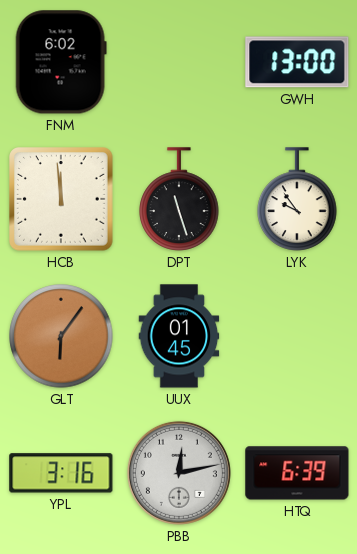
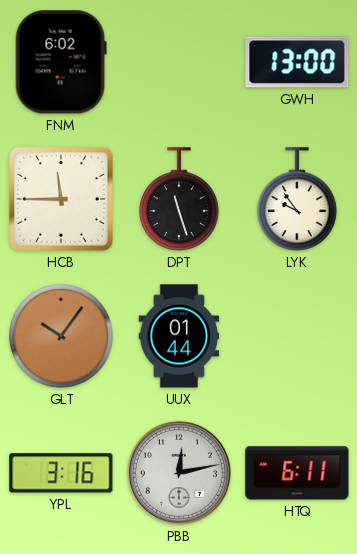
HCB: 11:59 -> 11:45
GLT: 6:06 -> 10:06
UUX: 01:45 -> 01:44
HTQ: 6:39 -> 6:11
